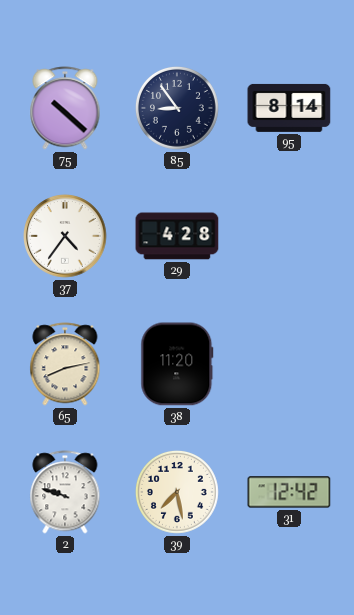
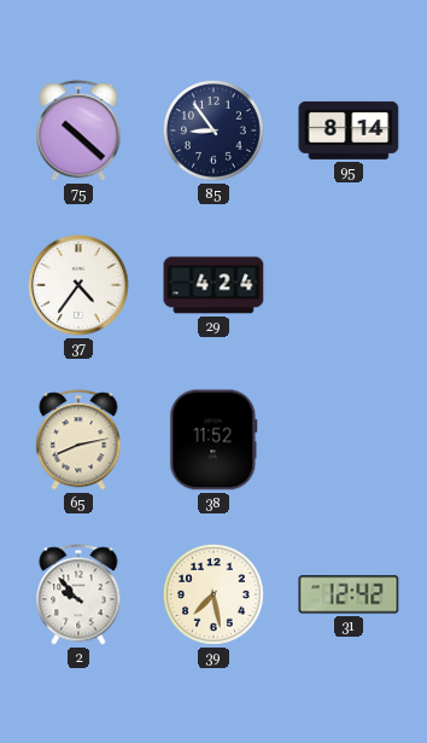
29: 4:28 -> 4:24
38: 11:20 -> 11:52
2: 9:48 -> 9:53
